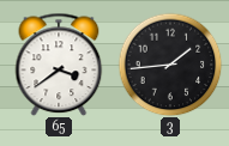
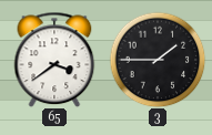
3: 1:44 -> 1:45
